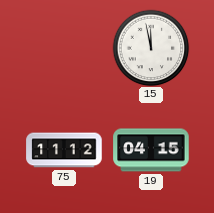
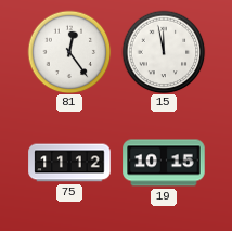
81: none -> 12:24
19: 04:15 -> 10:15
